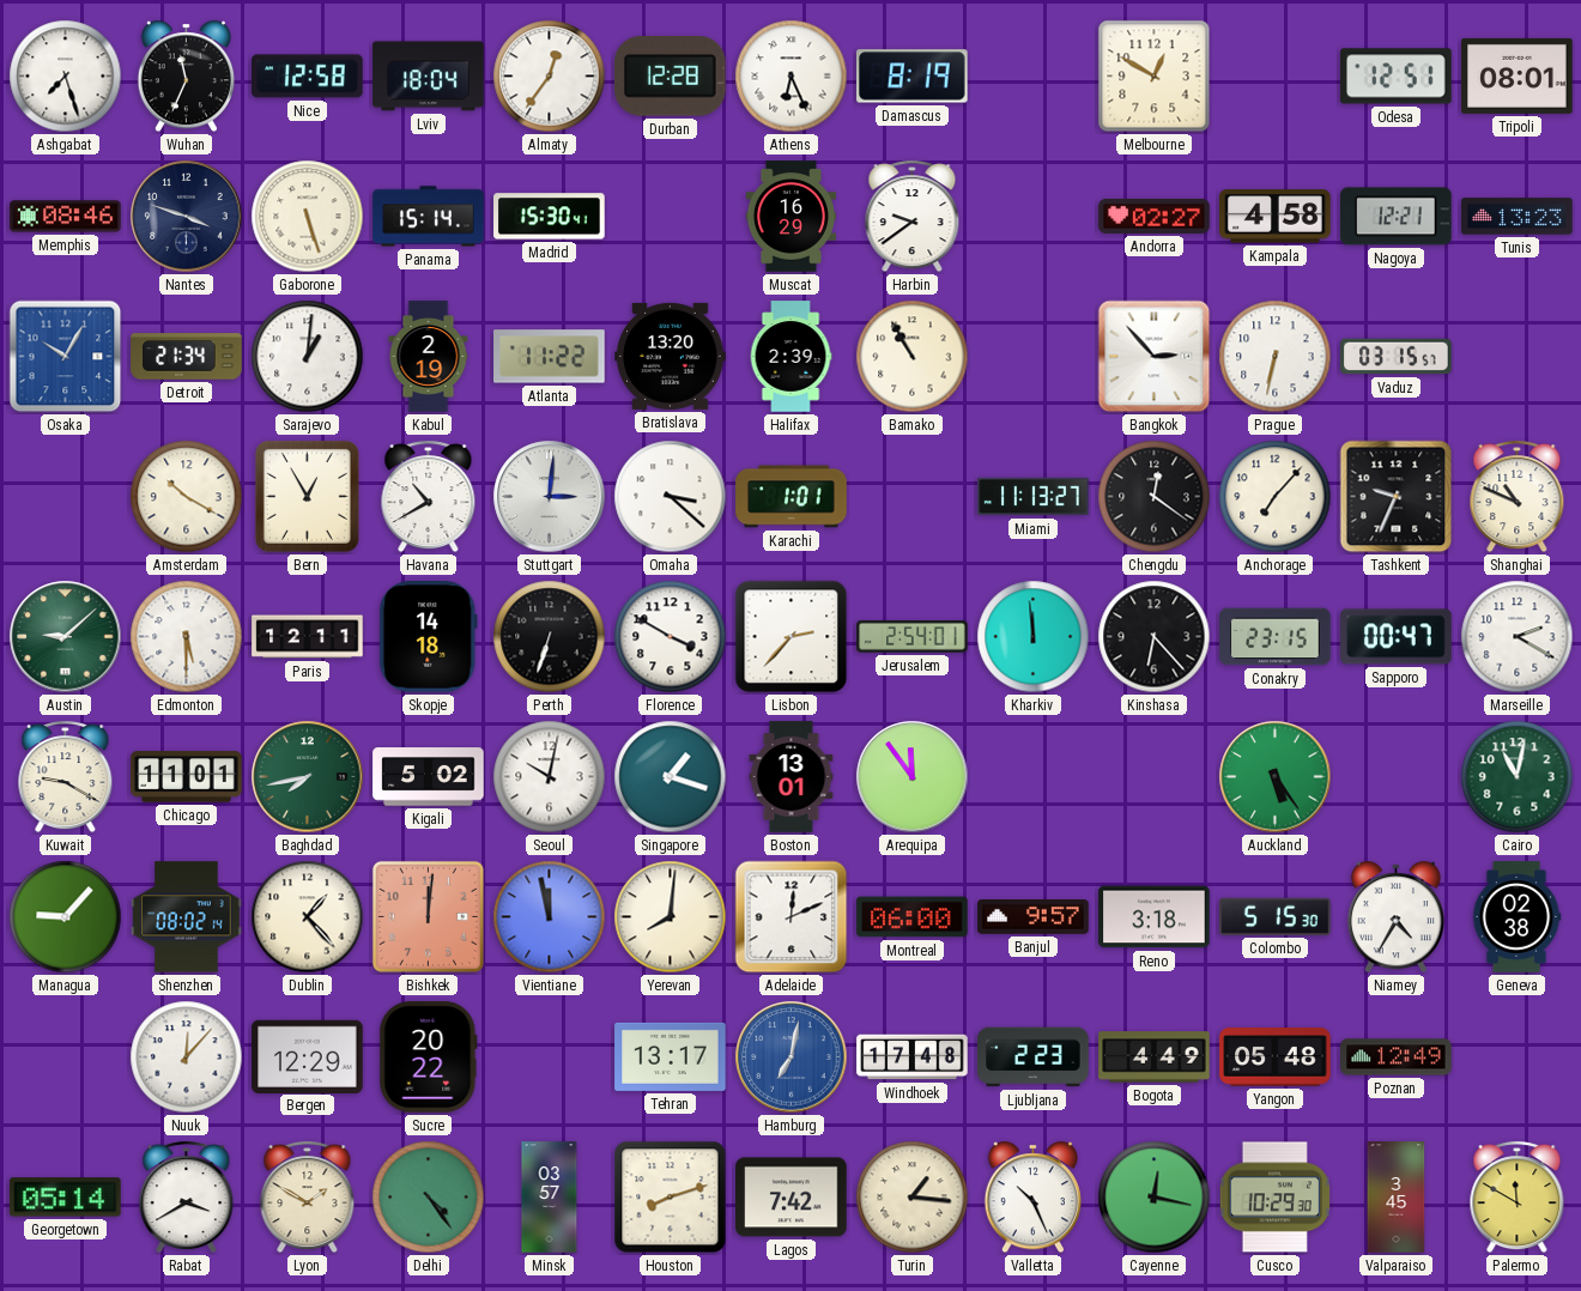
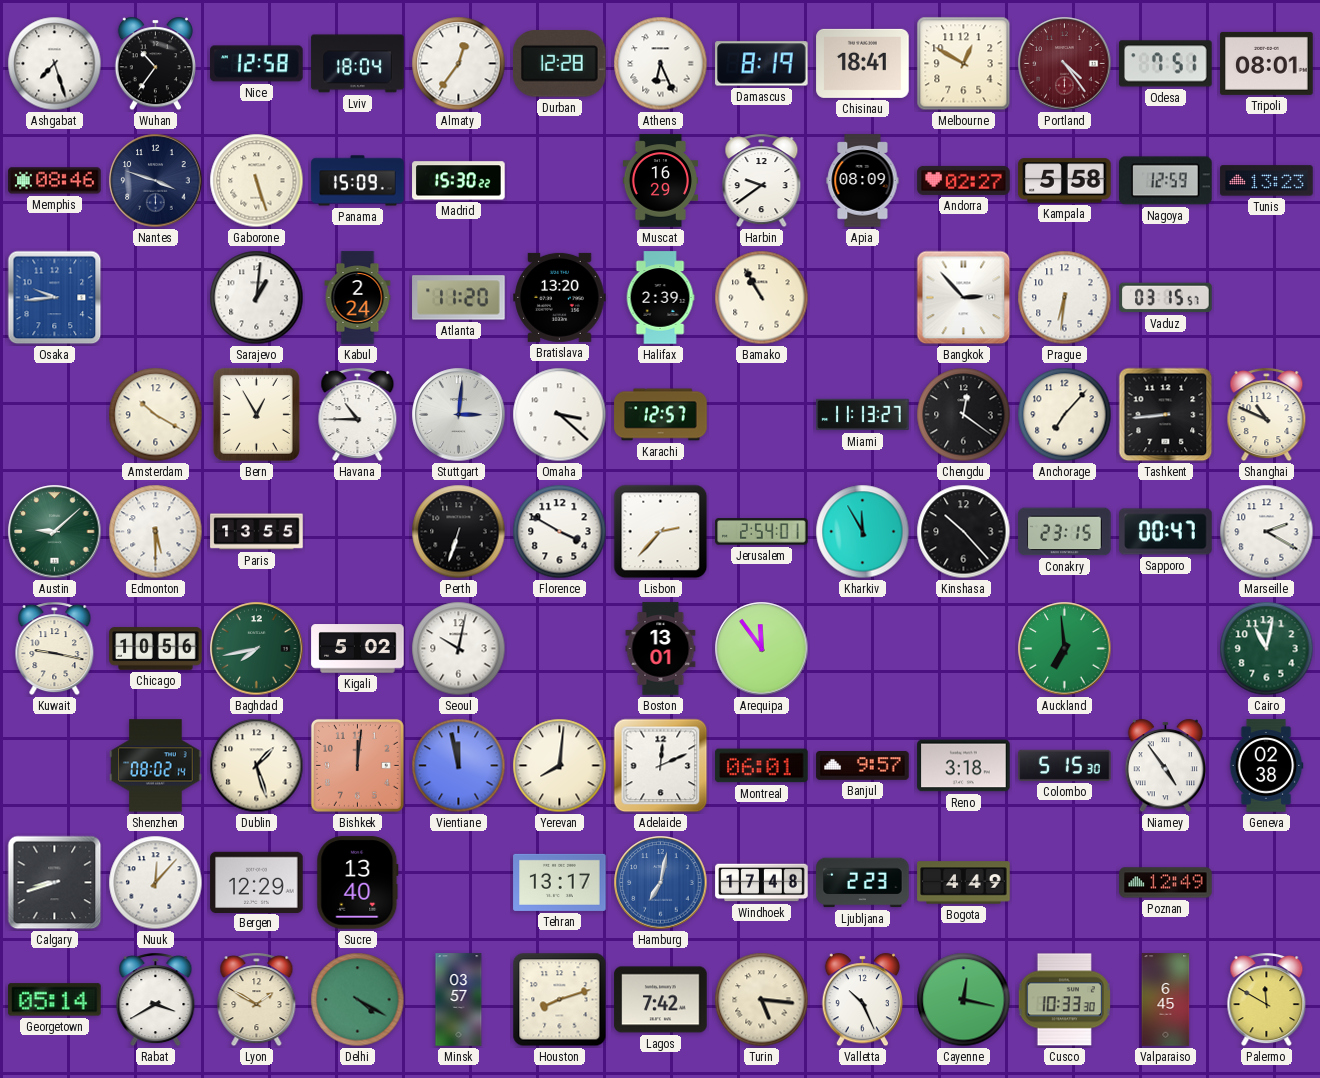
Wuhan: 11:34 -> 10:36
Chisinau: none -> 18:41
Portland: none -> 4:24
Odesa: 12:51 -> 7:51
Panama: 15:14 -> 15:09
Madrid: 15:30:41 -> 15:30:22
Apia: none -> 08:09
Kampala: 4:58 -> 5:58
Nagoya: 12:21 -> 12:59
Osaka: 10:05 -> 9:44
Detroit: 21:34 -> none
Kabul: 2:19 -> 2:24
Atlanta: 11:22 -> 11:20
Prague: 6:32 -> 6:31
Havana: 10:40 -> 10:45
Karachi: 1:01 -> 12:57
Tashkent: 9:34 -> 8:44
Paris: 12:11 -> 13:55
Skopje: 14:18 -> none
Kharkiv: 11:59 -> 11:55
Kinshasa: 6:23 -> 10:23
Kuwait: 9:20 -> 9:17
Chicago: 11:01 -> 10:56
Singapore: 1:18 -> none
Auckland: 5:24 -> 6:59
Managua: 9:07 -> none
Dublin: 1:23 -> 1:27
Montreal: 06:00 -> 06:01
Niamey: 4:35 -> 4:54
Calgary: none -> 8:42
Sucre: 20:22 -> 13:40
Yangon: 05:48 -> none
Delhi: 4:24 -> 4:20
Turin: 1:16 -> 5:16
Cusco: 10:29 -> 10:33
Valparaiso: 3:45 -> 6:45
